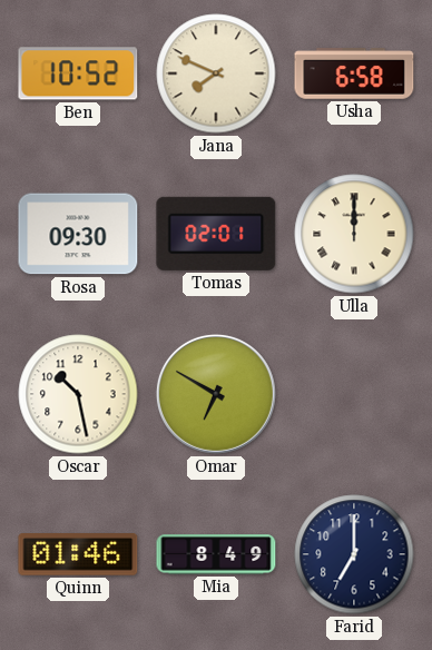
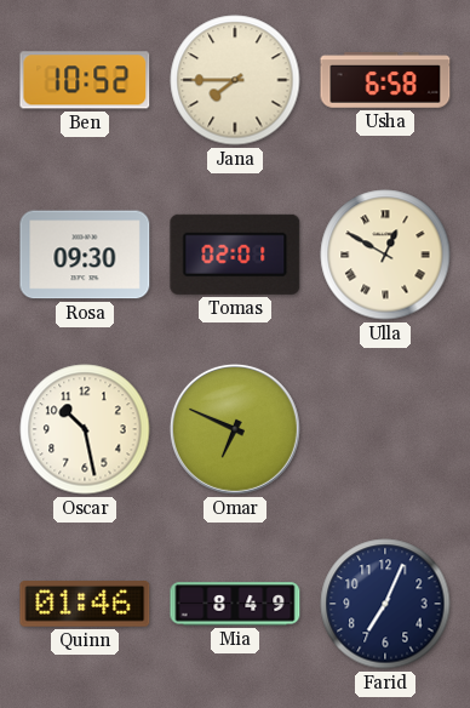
Jana: 7:49 -> 7:45
Ulla: 12:00 -> 12:50
Omar: 6:50 -> 6:49
Farid: 7:00 -> 7:04
